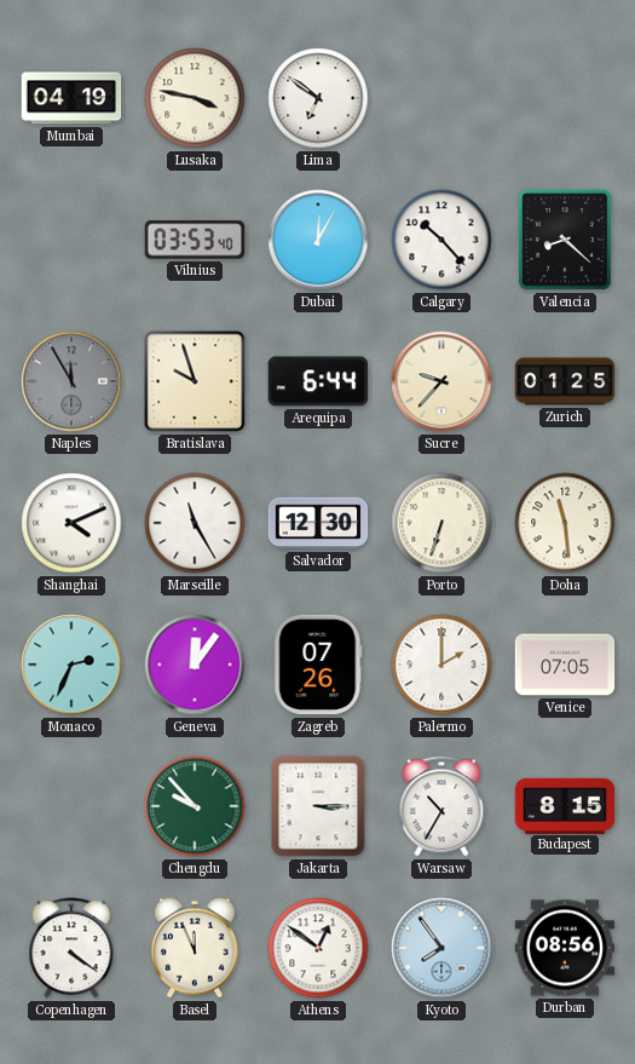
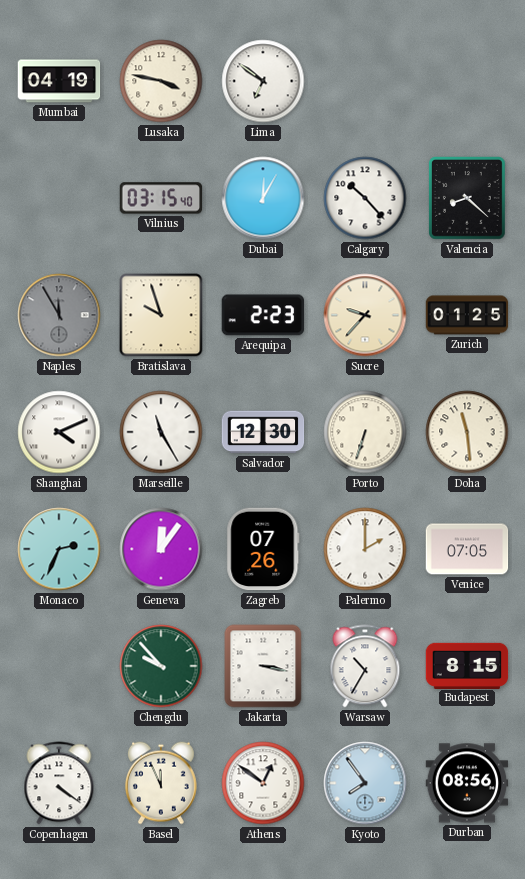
Vilnius: 03:53 -> 03:15
Arequipa: 6:44 -> 2:23
Jakarta: 3:15 -> 3:17
